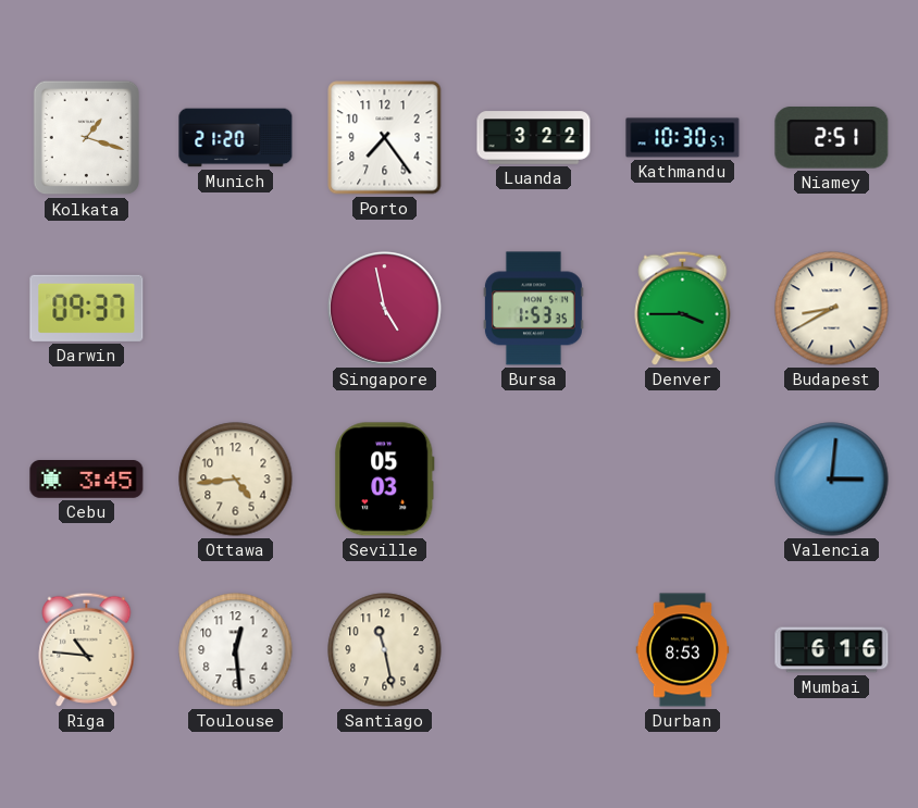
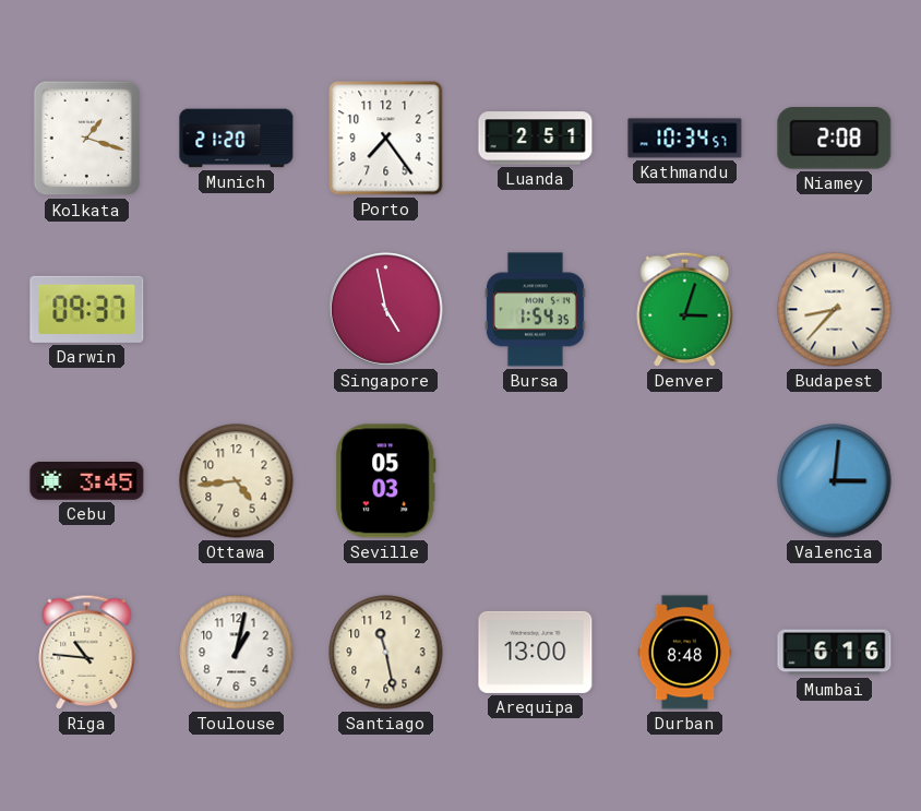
Luanda: 3:22 -> 2:51
Kathmandu: 10:30 -> 10:34
Niamey: 2:51 -> 2:08
Bursa: 1:53 -> 1:54
Denver: 3:45 -> 3:03
Budapest: 8:40 -> 8:37
Toulouse: 12:29 -> 1:02
Arequipa: none -> 13:00
Durban: 8:53 -> 8:48
